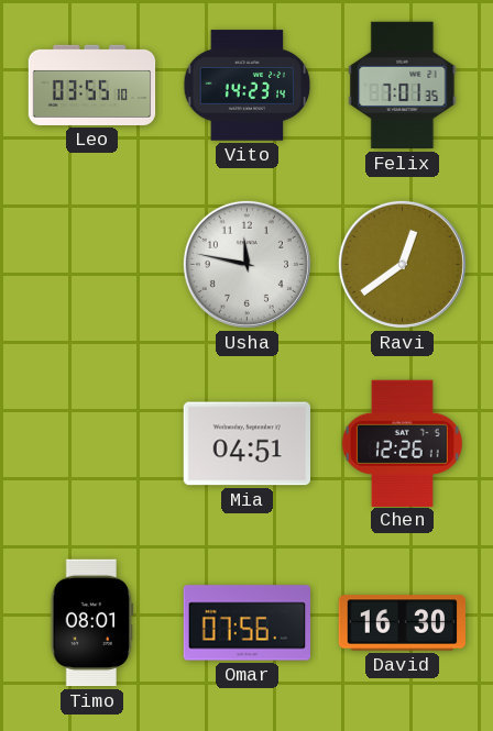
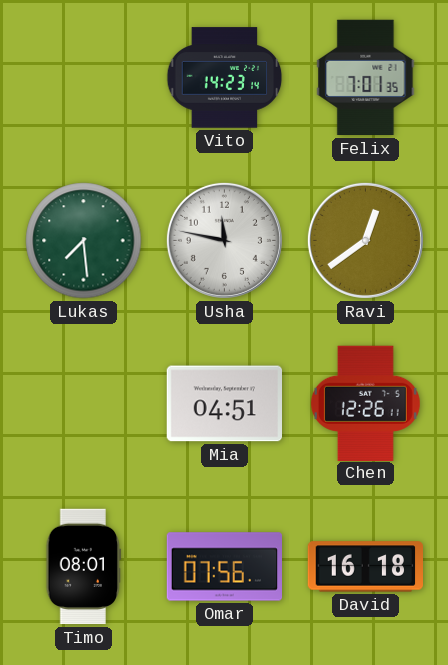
Leo: 03:55 -> none
Lukas: none -> 7:29
David: 16:30 -> 16:18
